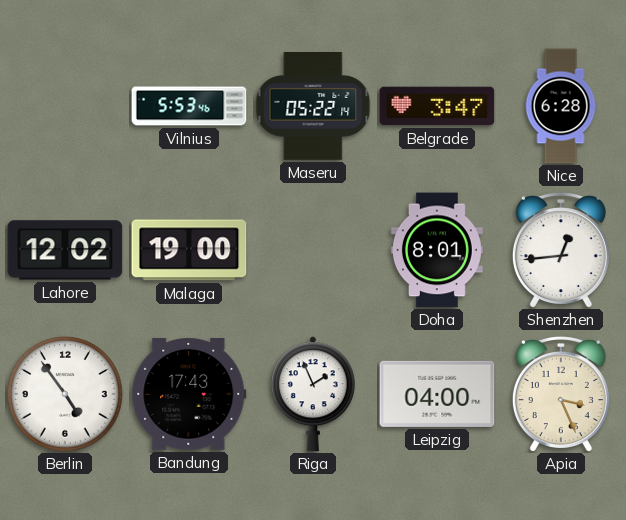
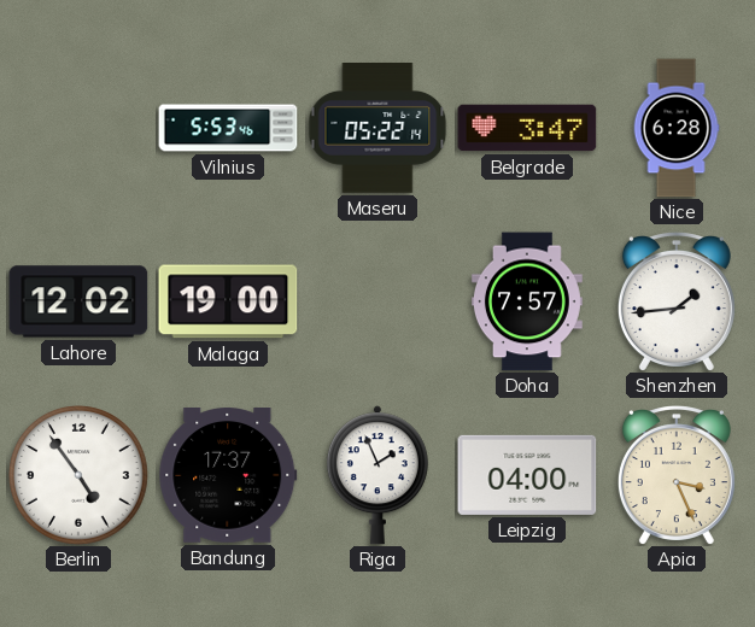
Doha: 8:01 -> 7:57
Shenzhen: 12:44 -> 1:44
Bandung: 17:43 -> 17:37
